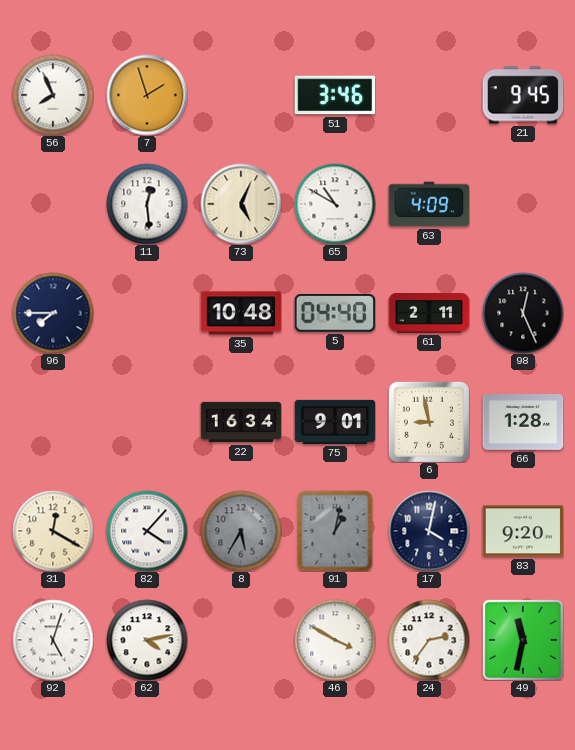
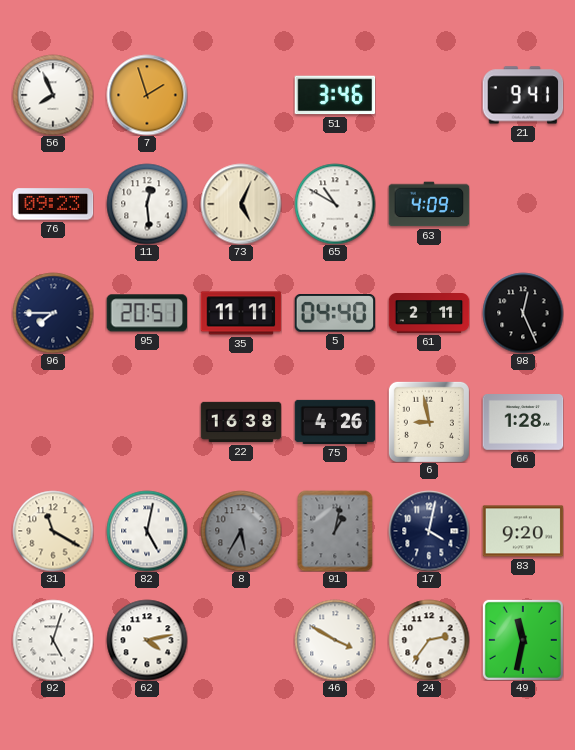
21: 9:45 -> 9:41
76: none -> 09:23
95: none -> 20:51
35: 10:48 -> 11:11
22: 16:34 -> 16:38
75: 9:01 -> 4:26
31: 12:20 -> 11:20
82: 4:07 -> 5:02
